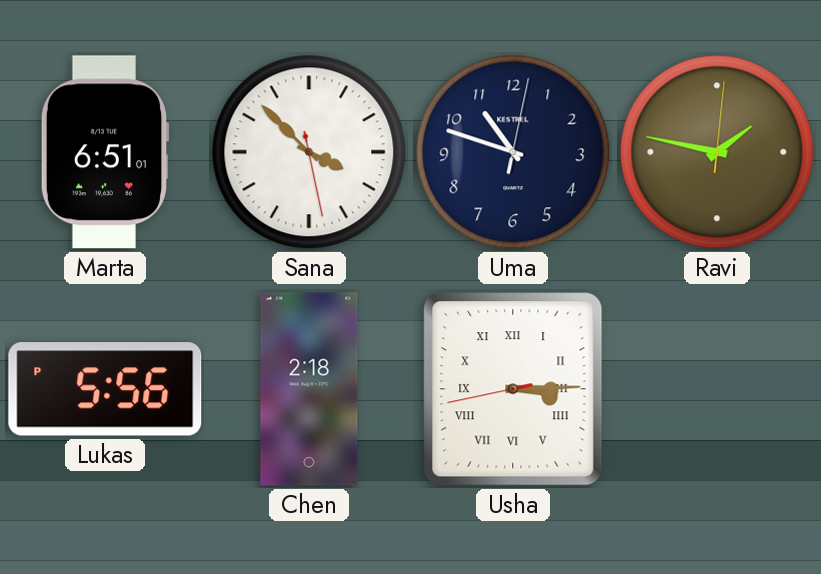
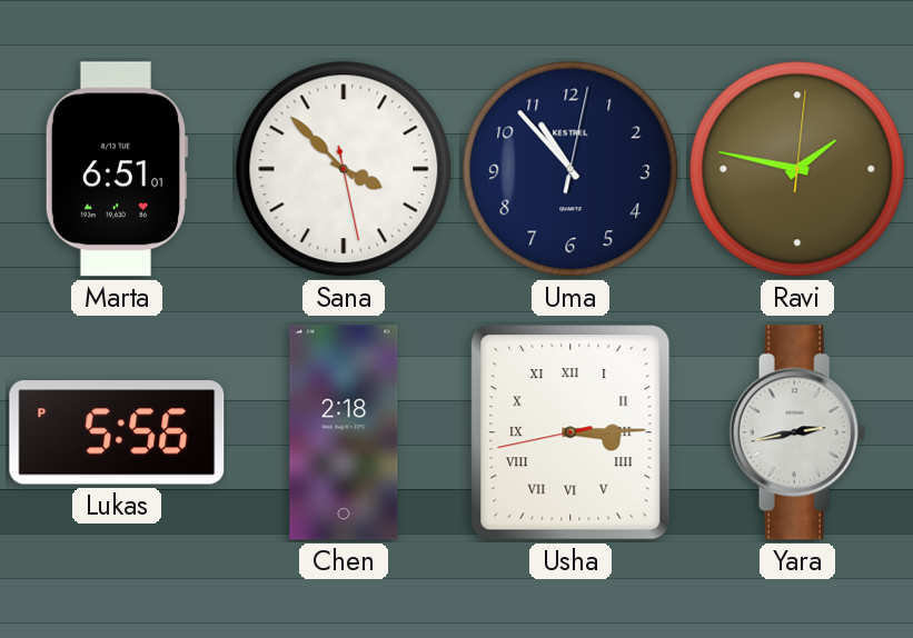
Uma: 10:48 -> 10:53
Yara: none -> 2:43
